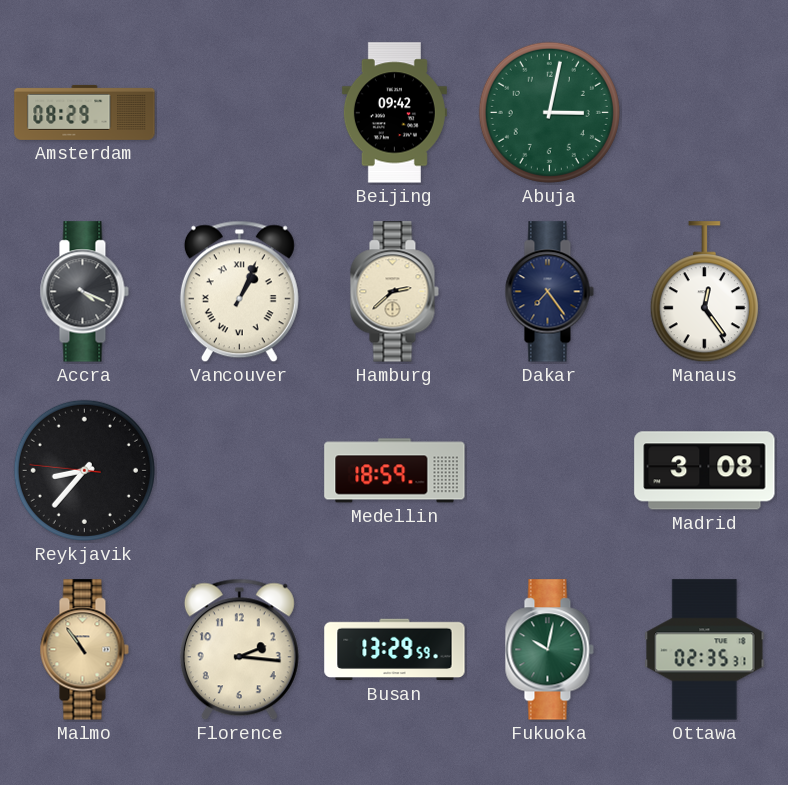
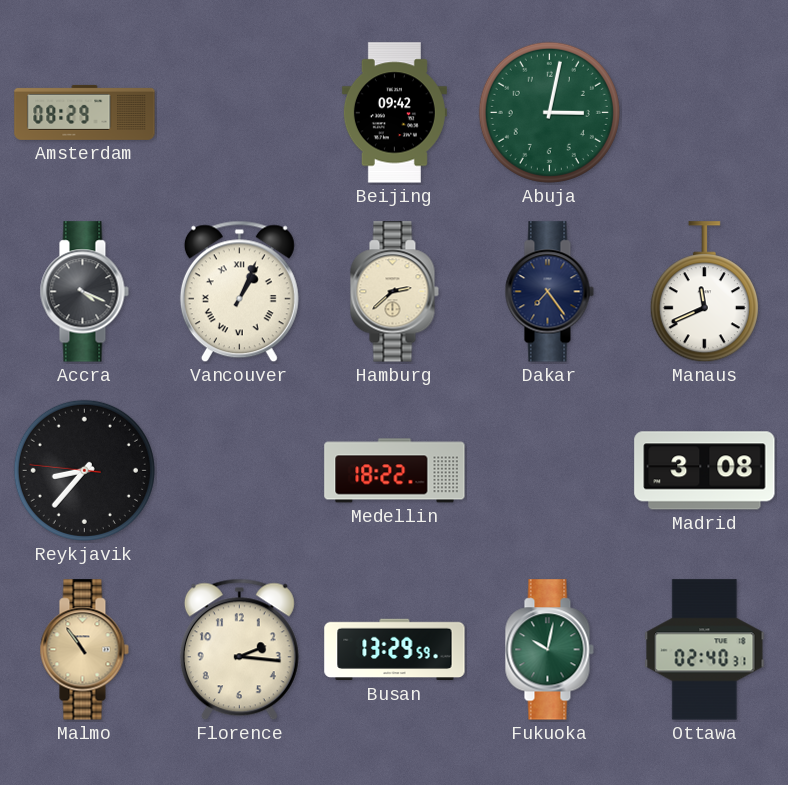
Manaus: 12:24 -> 11:41
Medellin: 18:59 -> 18:22
Ottawa: 02:35 -> 02:40
